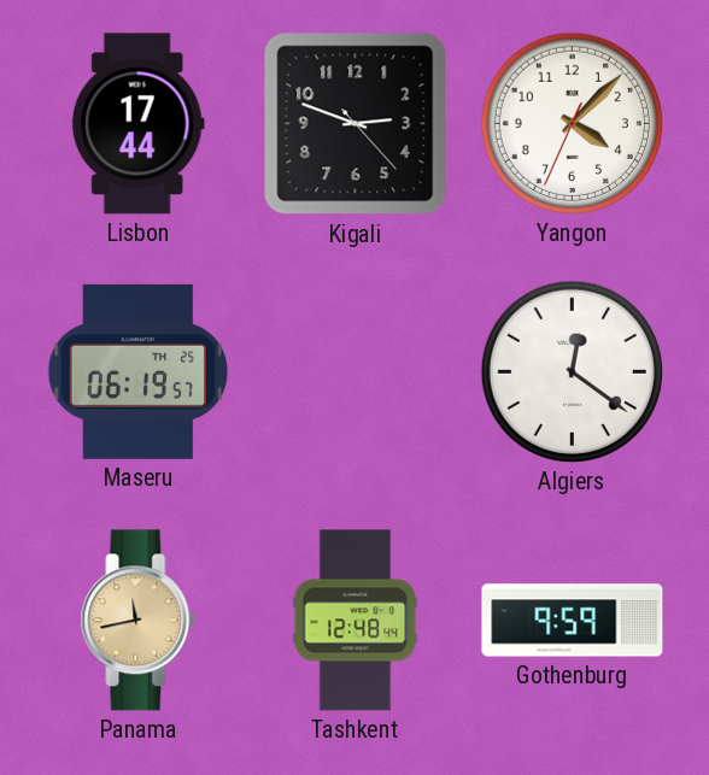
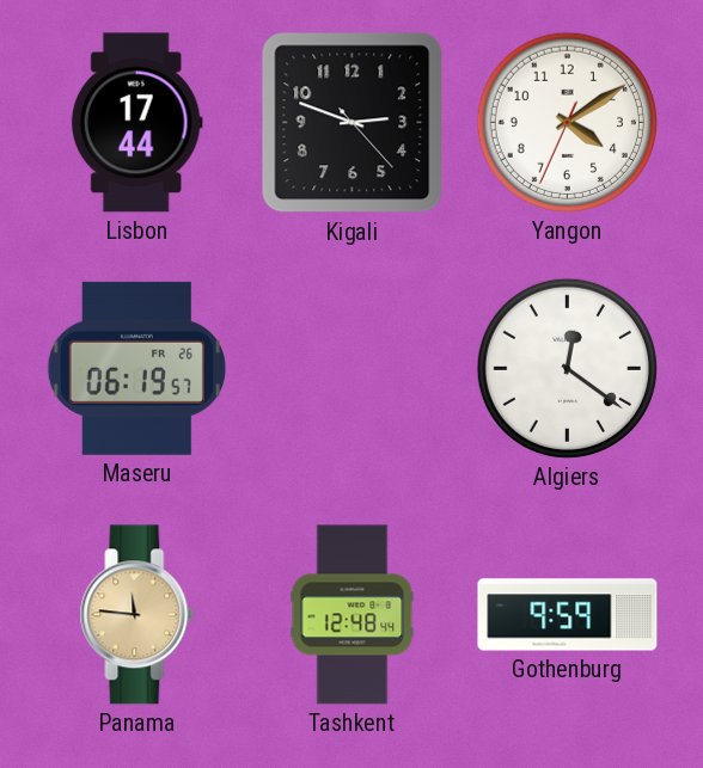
Yangon: 4:07 -> 4:09
Maseru date: TH 25 -> FR 26
Panama: 11:43 -> 11:46
